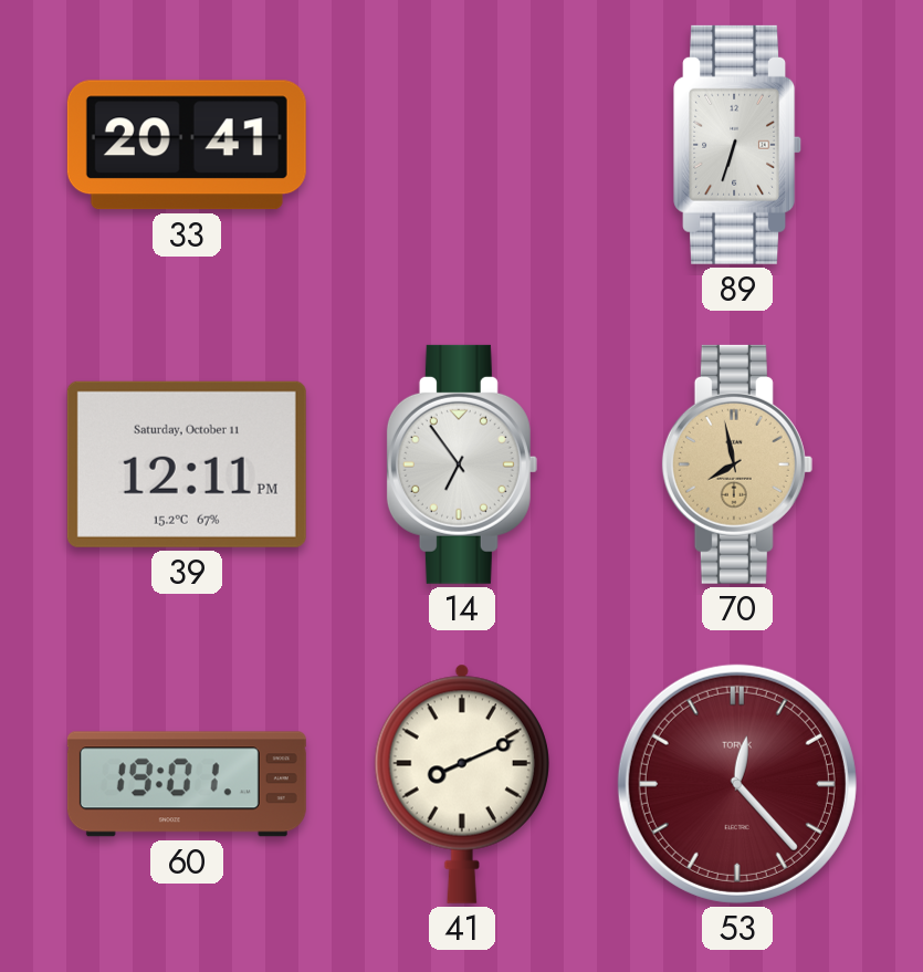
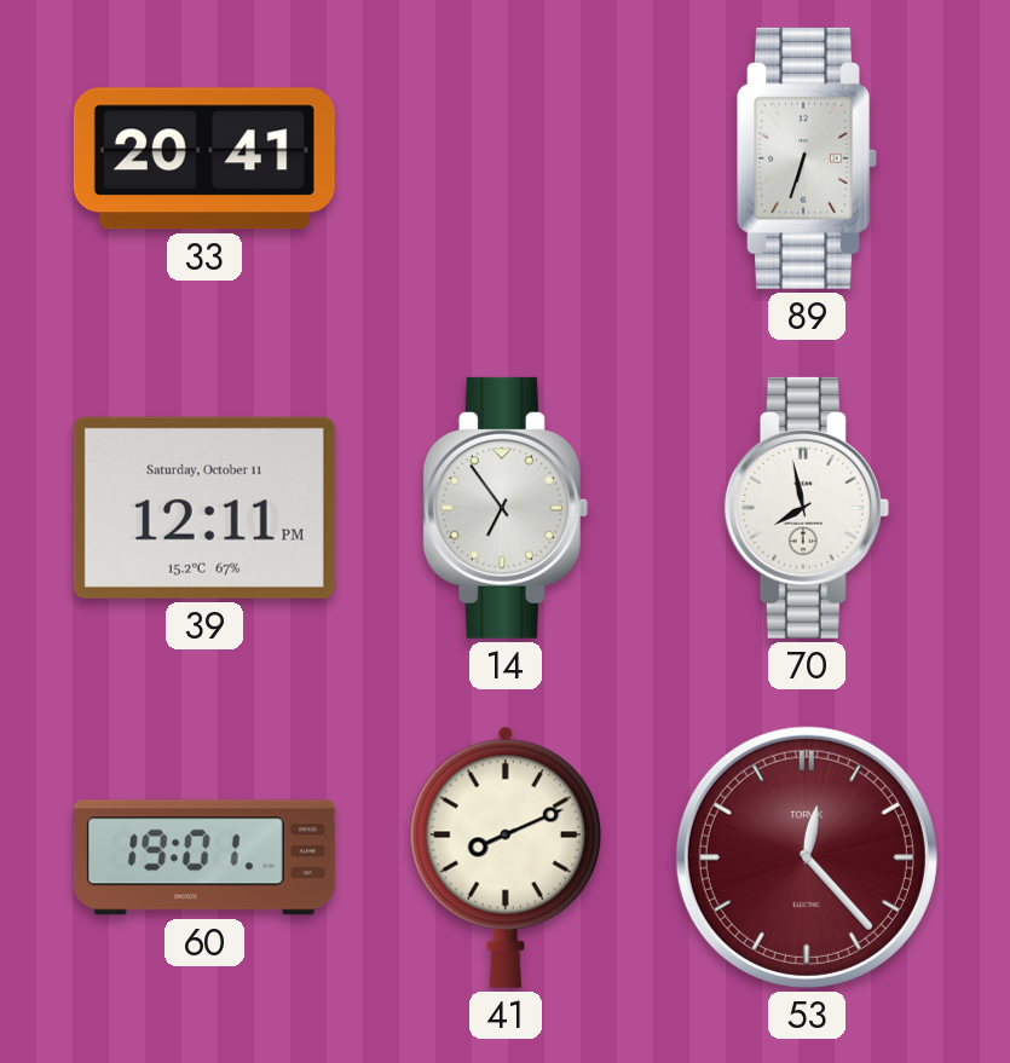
70 dial: champagne -> white
